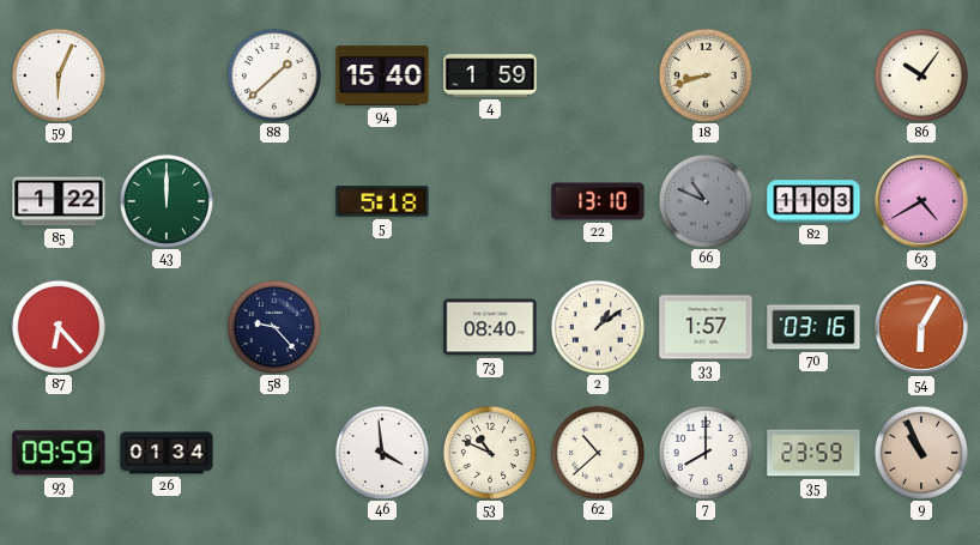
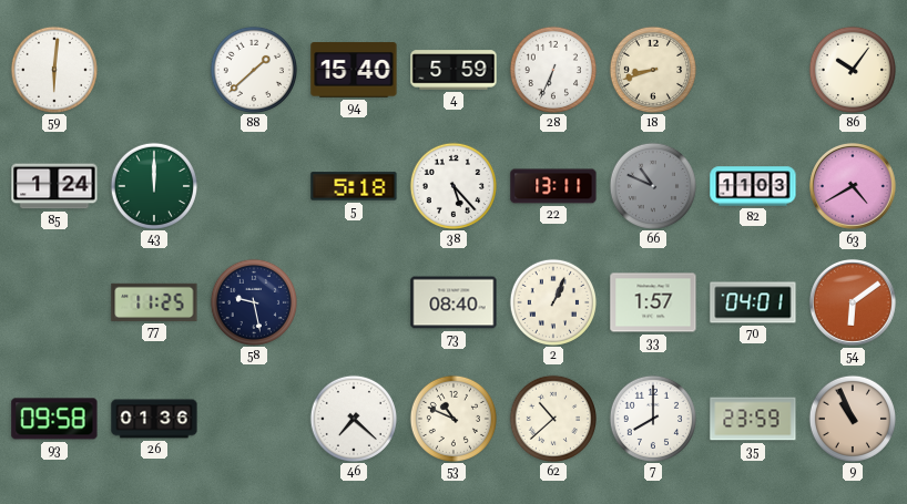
59: 6:04 -> 6:01
4: 1:59 -> 5:59
28: none -> 6:34
85: 1:22 -> 1:24
38: none -> 5:23
22: 13:10 -> 13:11
87: 6:23 -> none
77: none -> 11:25
58: 9:23 -> 9:28
2: 1:09 -> 1:04
70: 03:16 -> 04:01
54: 6:05 -> 6:09
93: 09:59 -> 09:58
26: 01:34 -> 01:36
46: 3:59 -> 7:22
